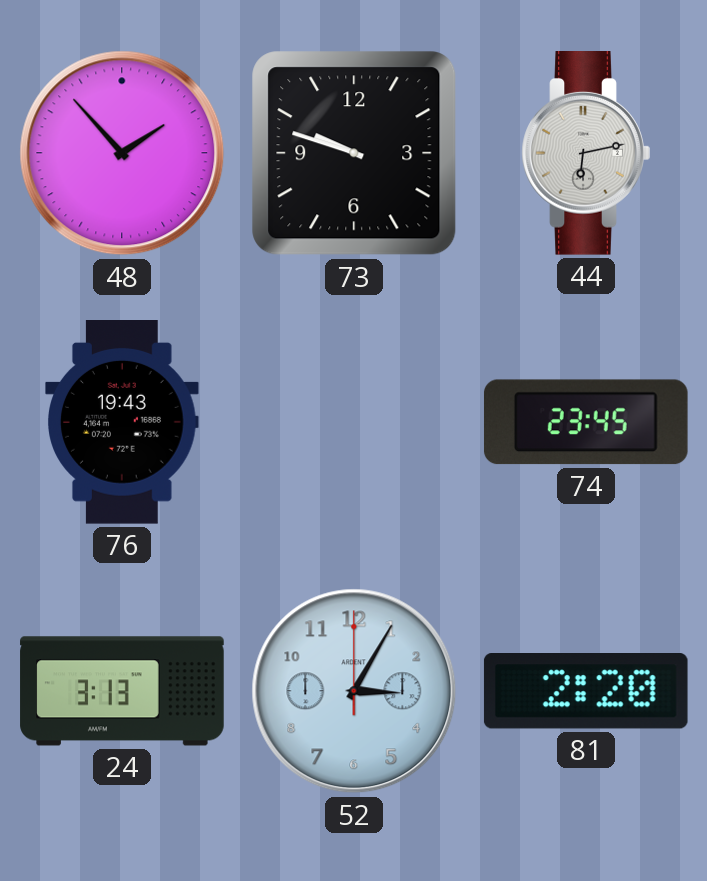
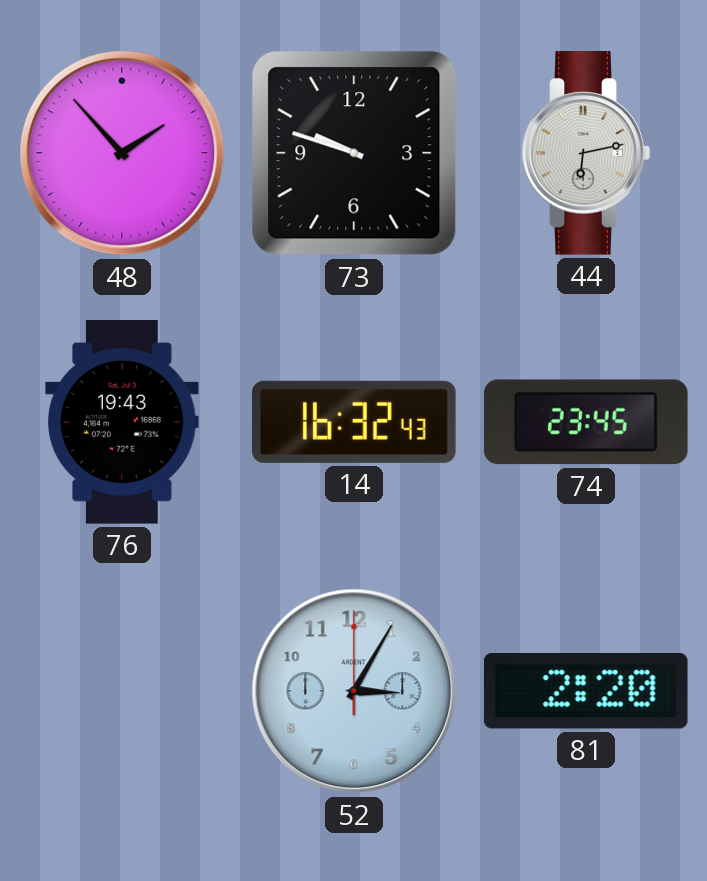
14: none -> 16:32
24: 3:13 -> none
